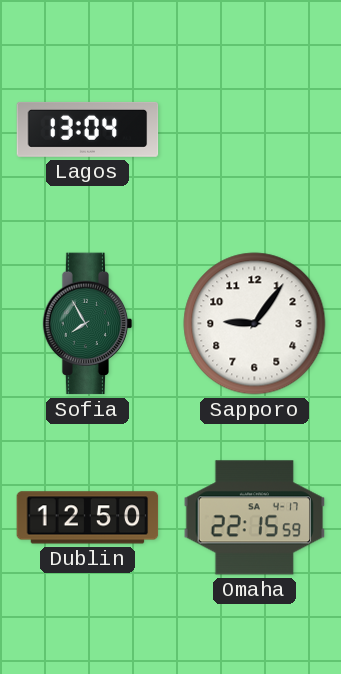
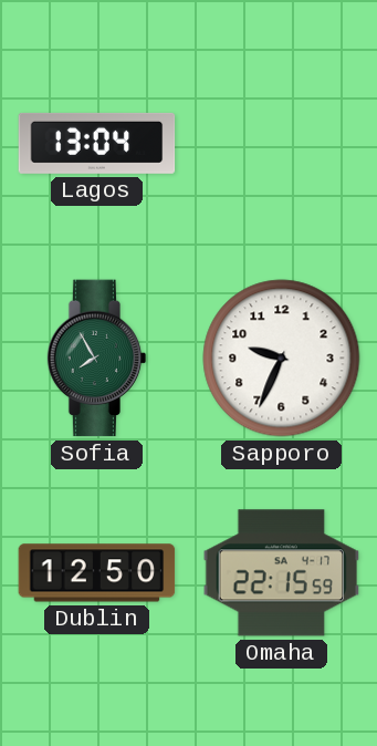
Sapporo: 9:06 -> 9:34
